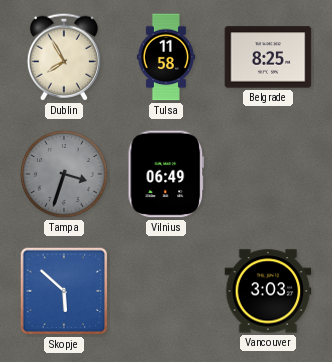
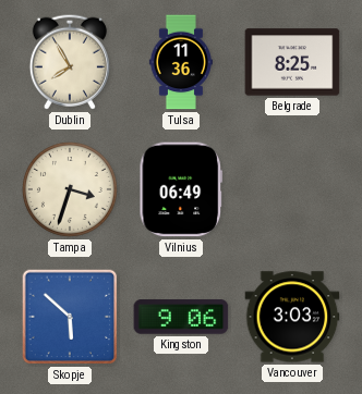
Tulsa: 11:58 -> 11:36
Tampa dial: grey -> cream
Kingston: none -> 9:06
